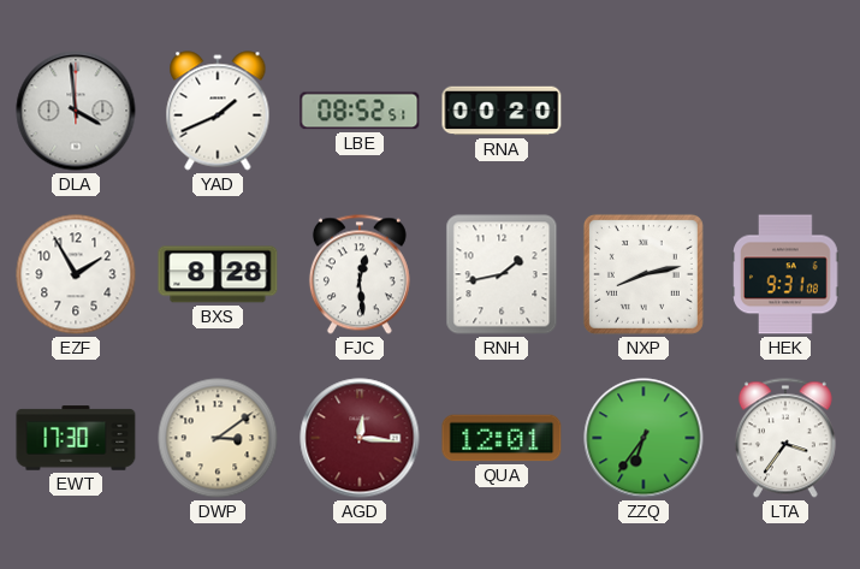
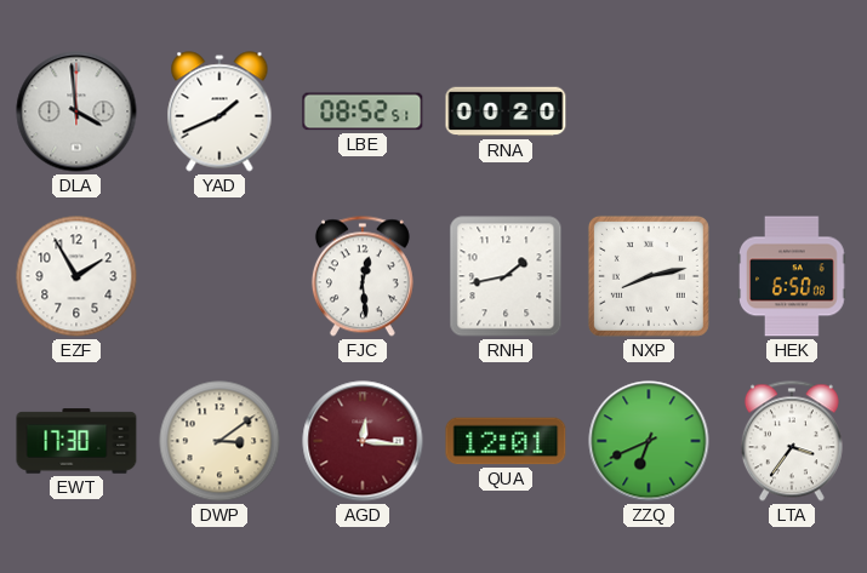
BXS: 8:28 -> none
HEK: 9:31 -> 6:50
ZZQ: 6:36 -> 6:41
